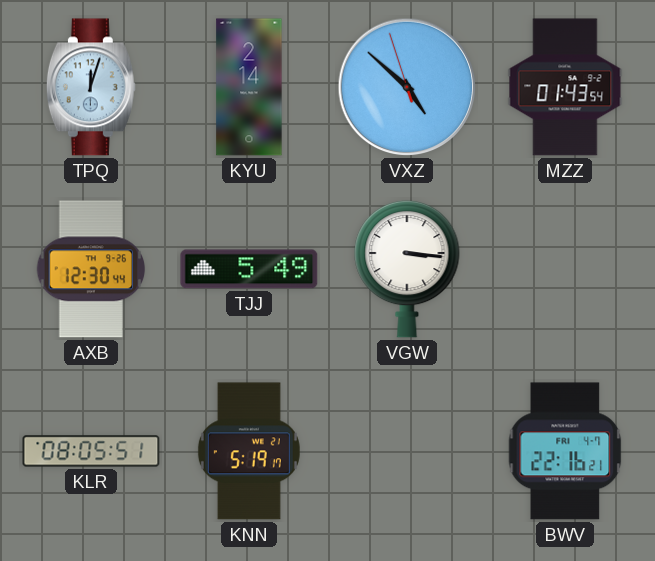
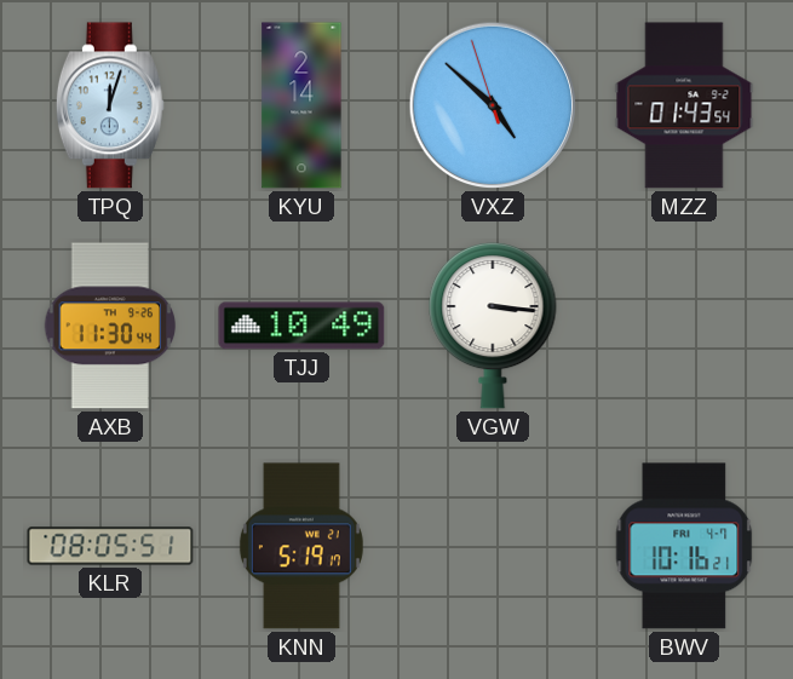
AXB: 12:30 -> 11:30
TJJ: 5:49 -> 10:49
BWV: 22:16 -> 10:16
